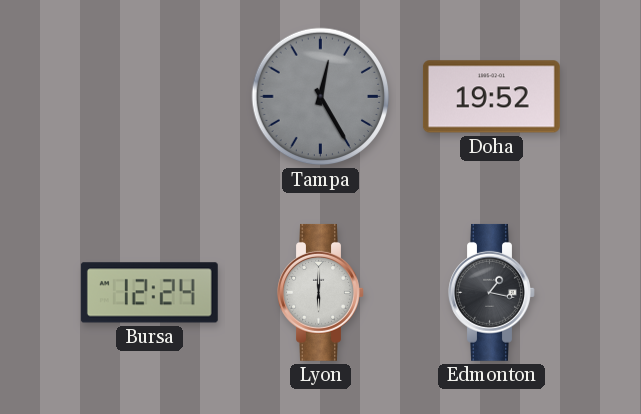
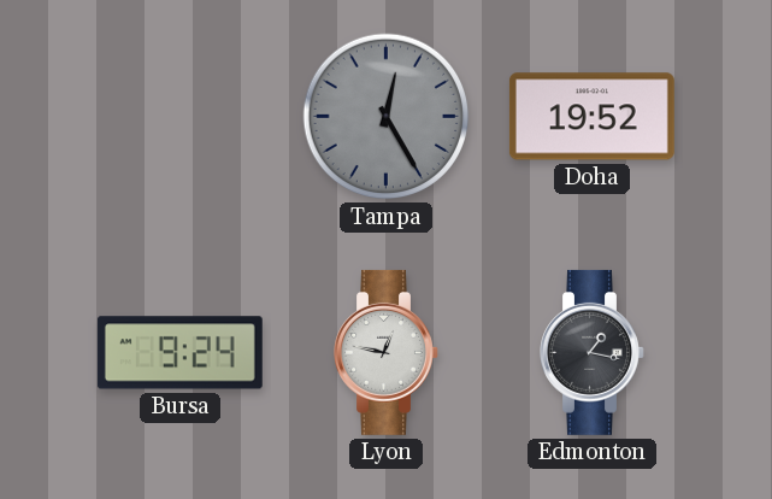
Bursa: 12:24 -> 9:24
Lyon: 6:00 -> 12:47
